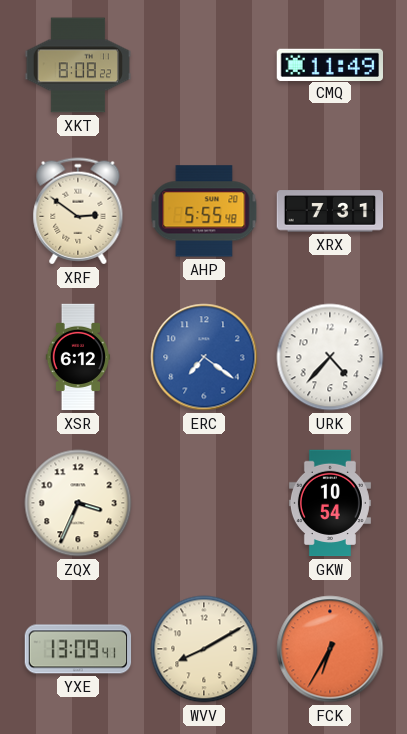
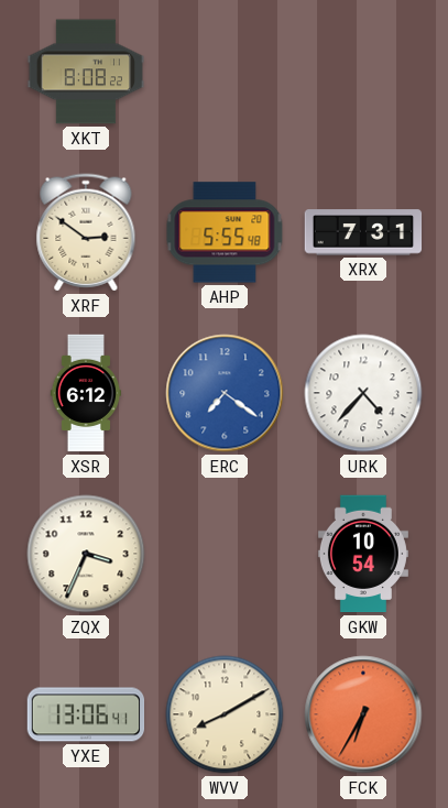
CMQ: 11:49 -> none
YXE: 13:09 -> 13:06
